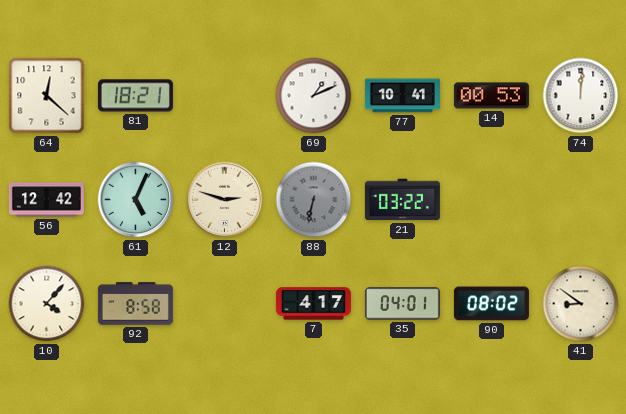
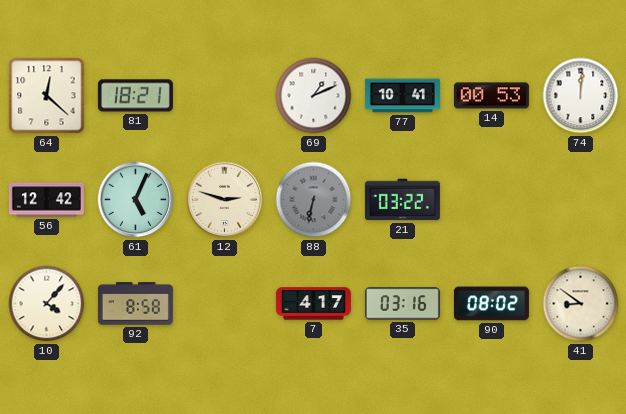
35: 04:01 -> 03:16
